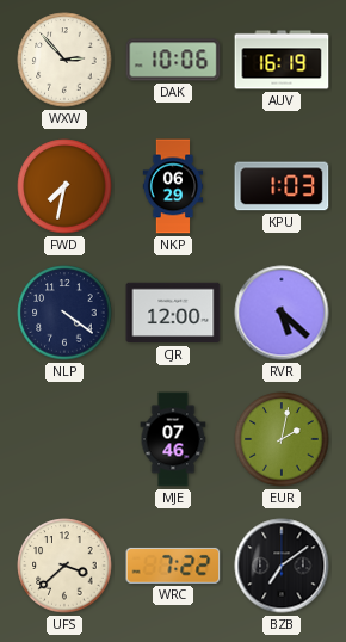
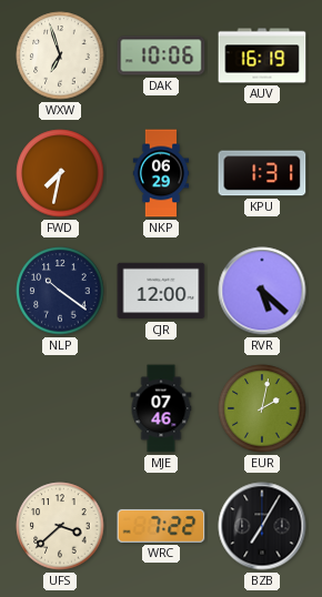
WXW: 2:53 -> 6:57
KPU: 1:03 -> 1:31
NLP: 4:21 -> 10:21
BZB: 7:09 -> 7:05
